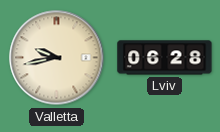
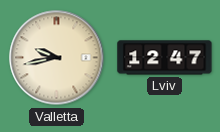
Lviv: 06:28 -> 12:47
